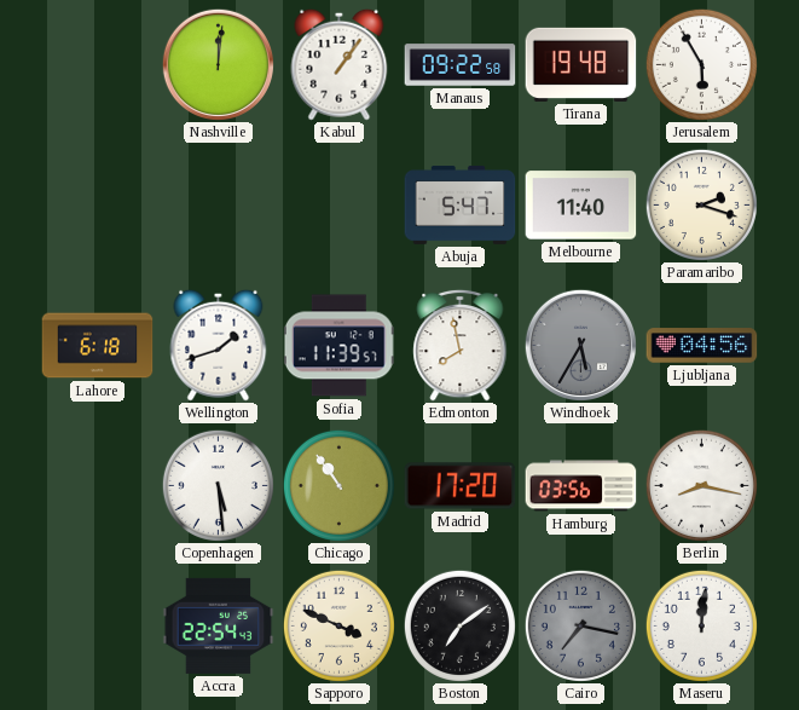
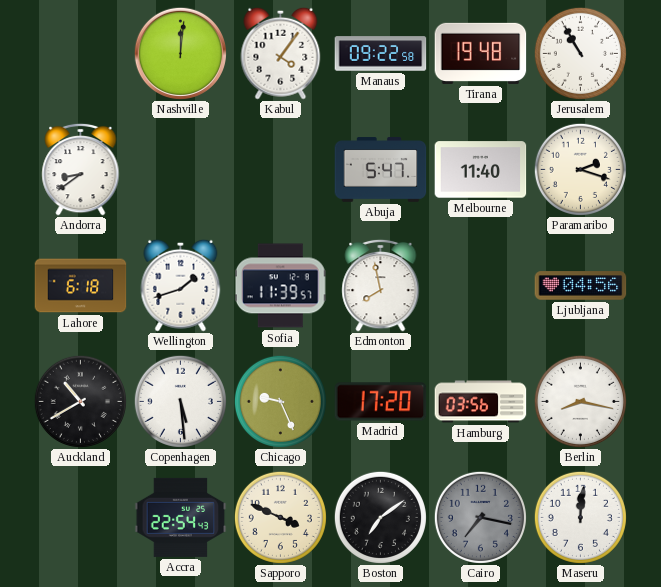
Kabul: 1:06 -> 4:06
Jerusalem: 5:55 -> 10:55
Andorra: none -> 8:39
Windhoek: 5:35 -> none
Auckland: none -> 10:40
Chicago: 10:54 -> 9:26
